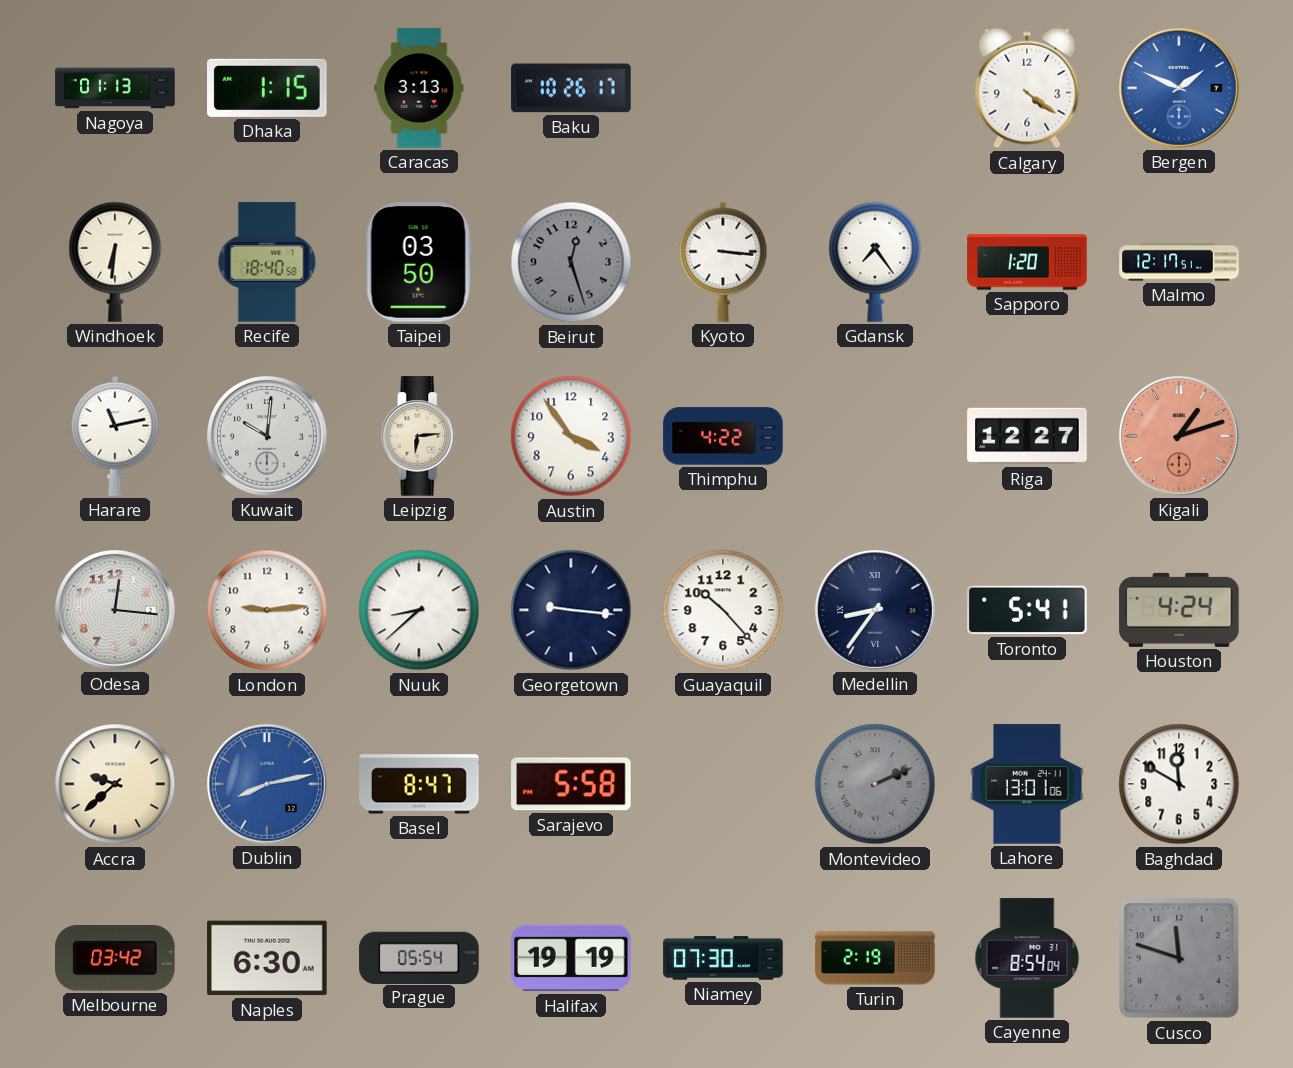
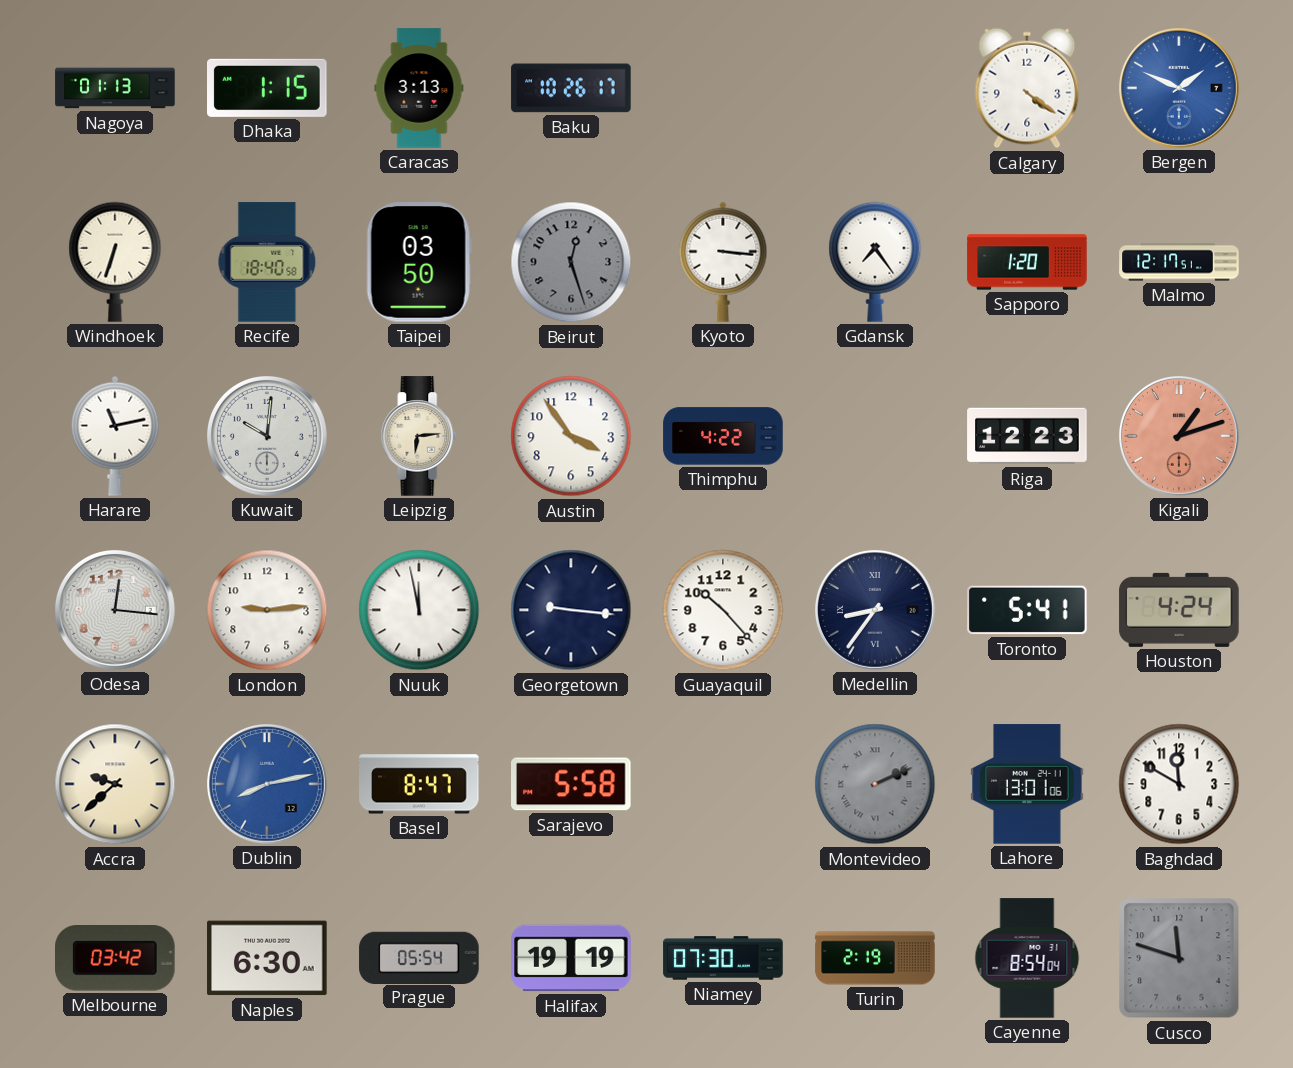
Windhoek: 6:31 -> 6:33
Riga: 12:27 -> 12:23
Nuuk: 8:38 -> 11:58
